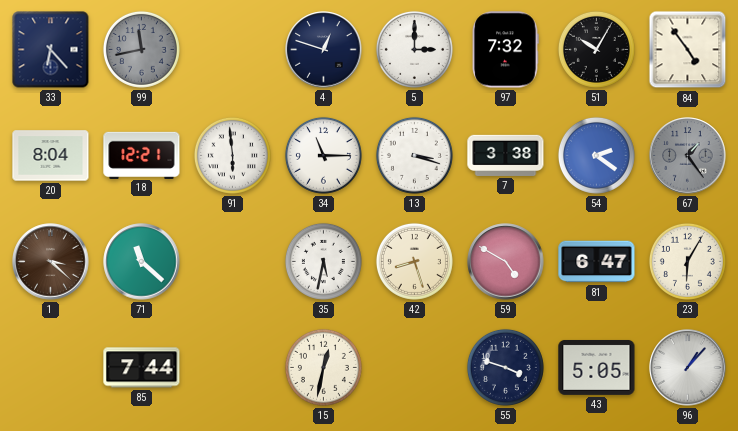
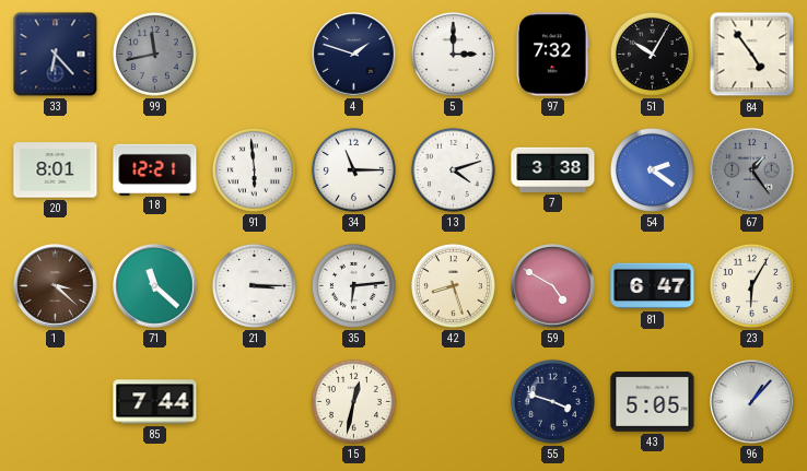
4: 12:48 -> 1:48
20: 8:04 -> 8:01
13: 3:18 -> 4:12
21: none -> 3:15
35: 5:32 -> 6:14
